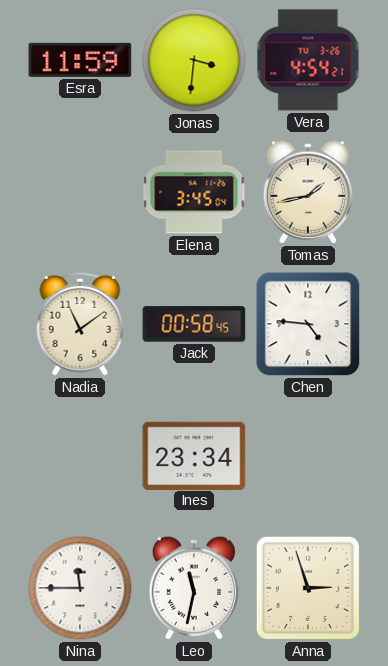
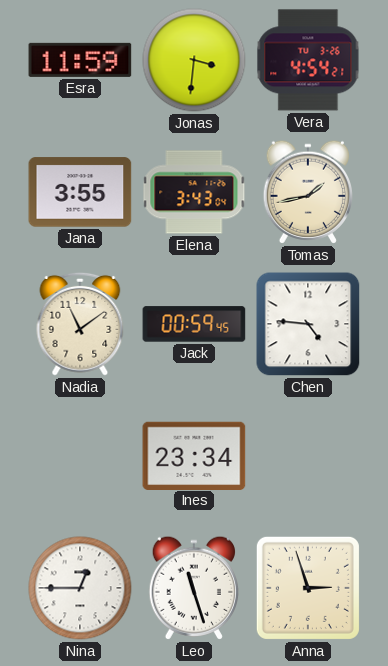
Jana: none -> 3:55
Elena: 3:45 -> 3:43
Jack: 00:58 -> 00:59
Nina: 11:45 -> 12:45
Leo: 11:32 -> 11:27
